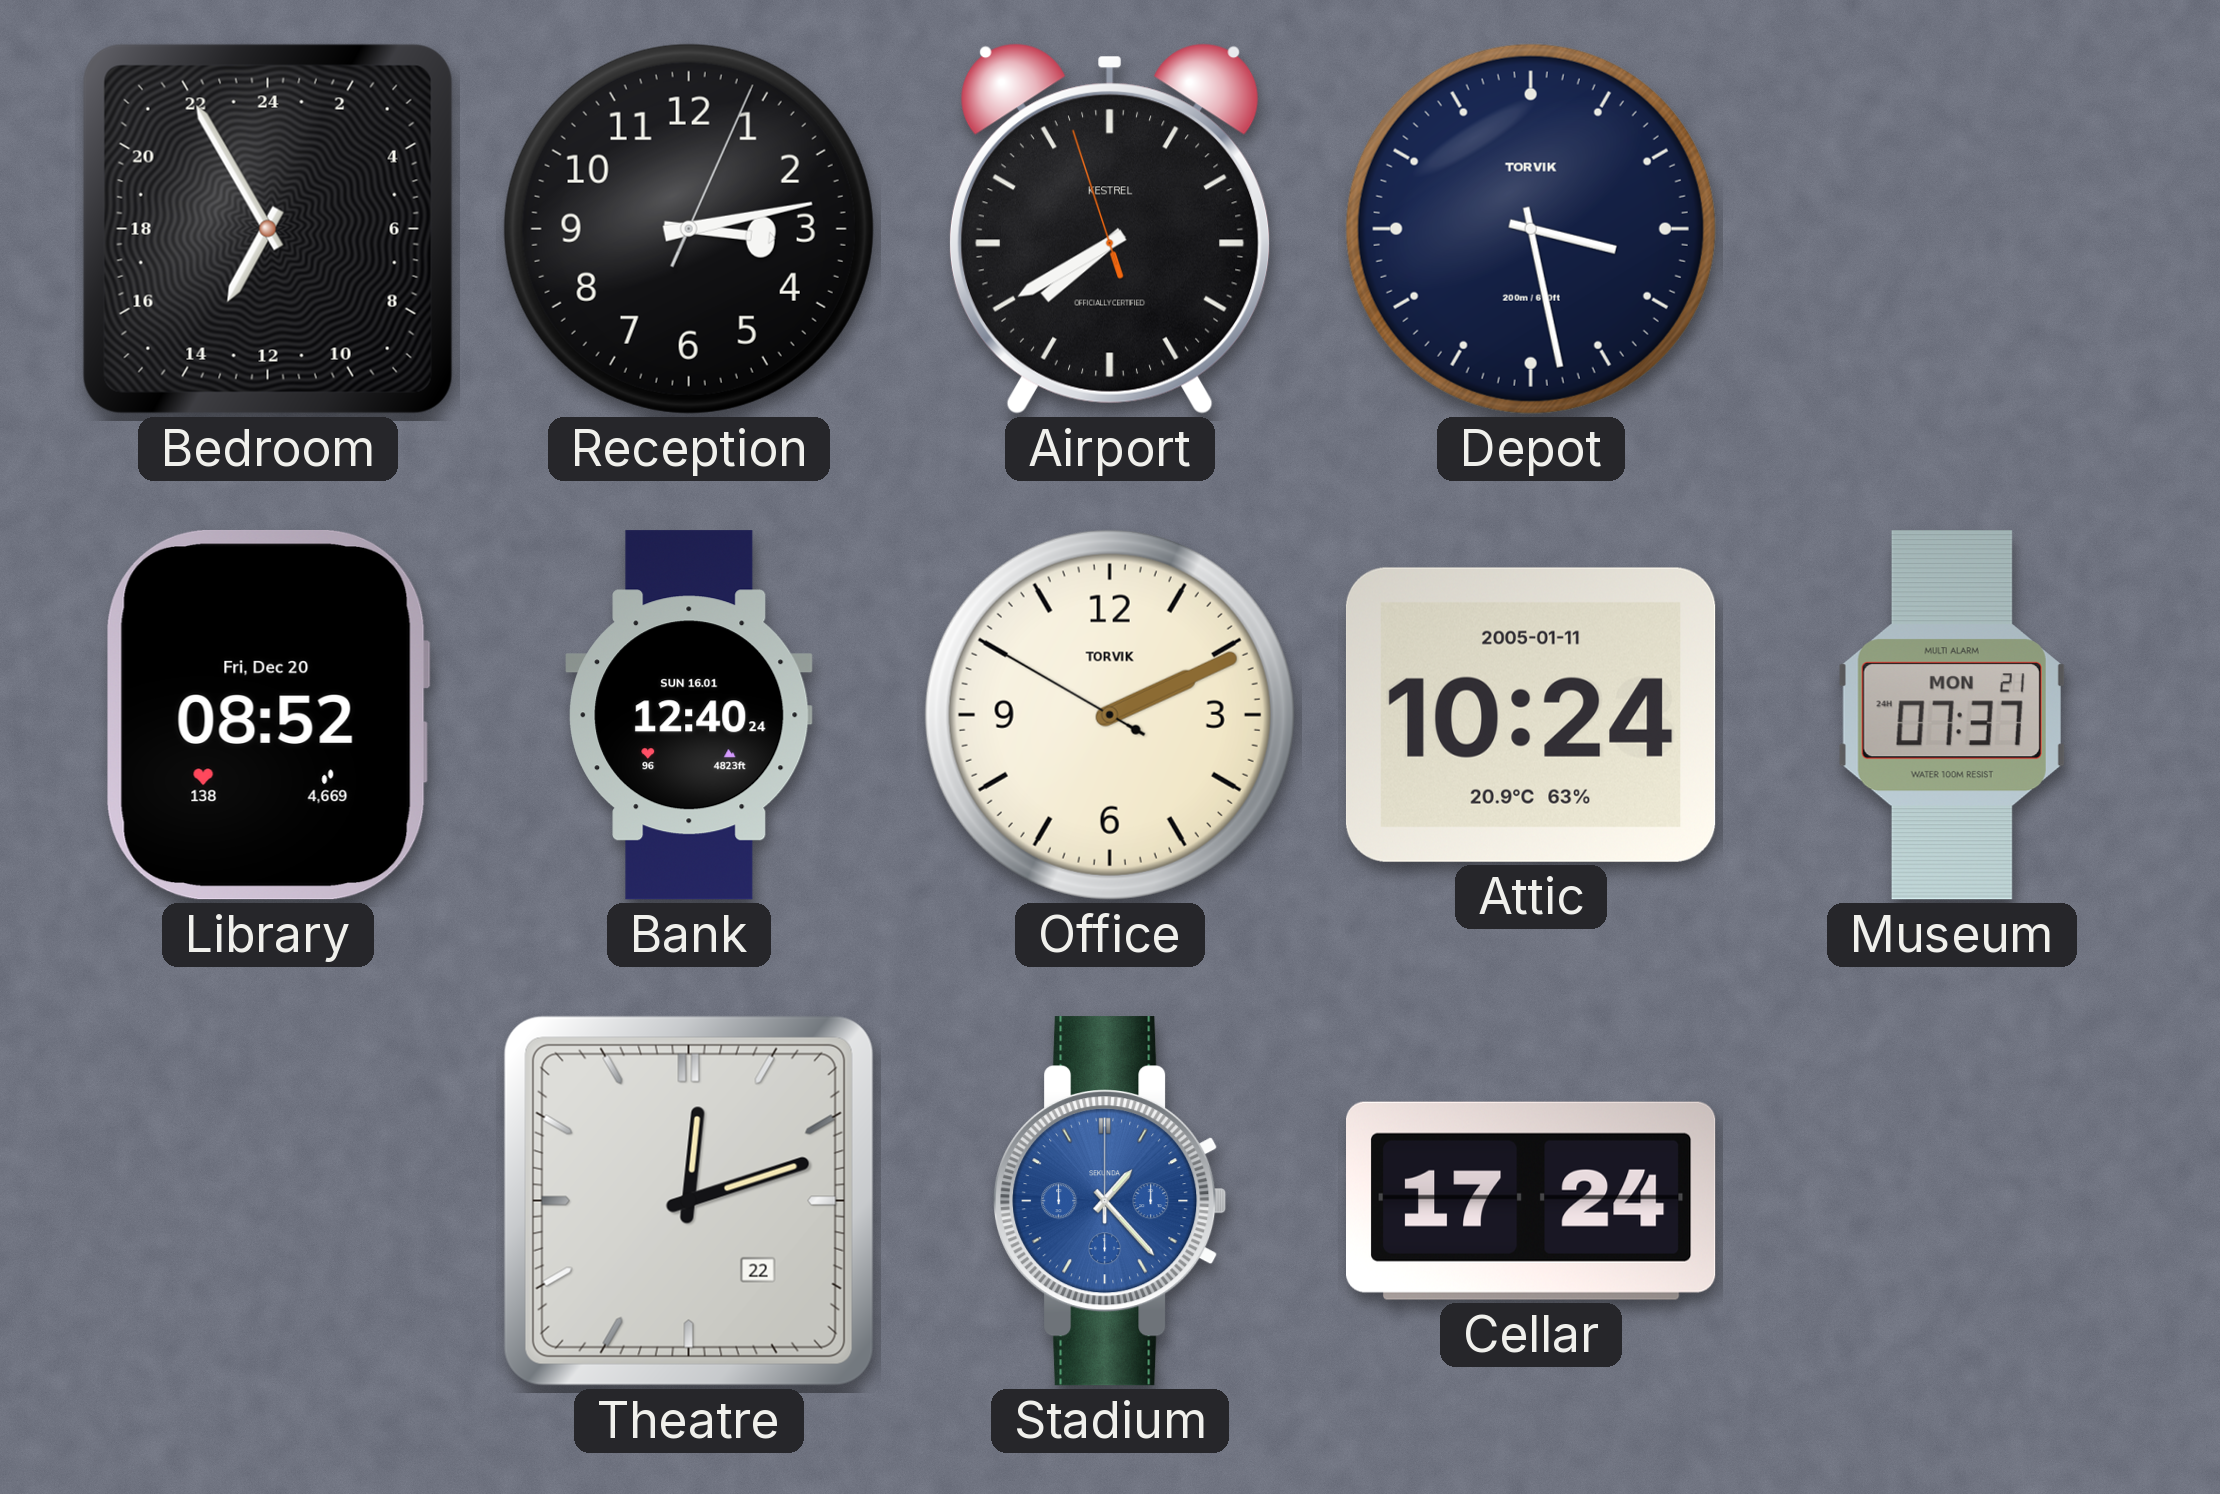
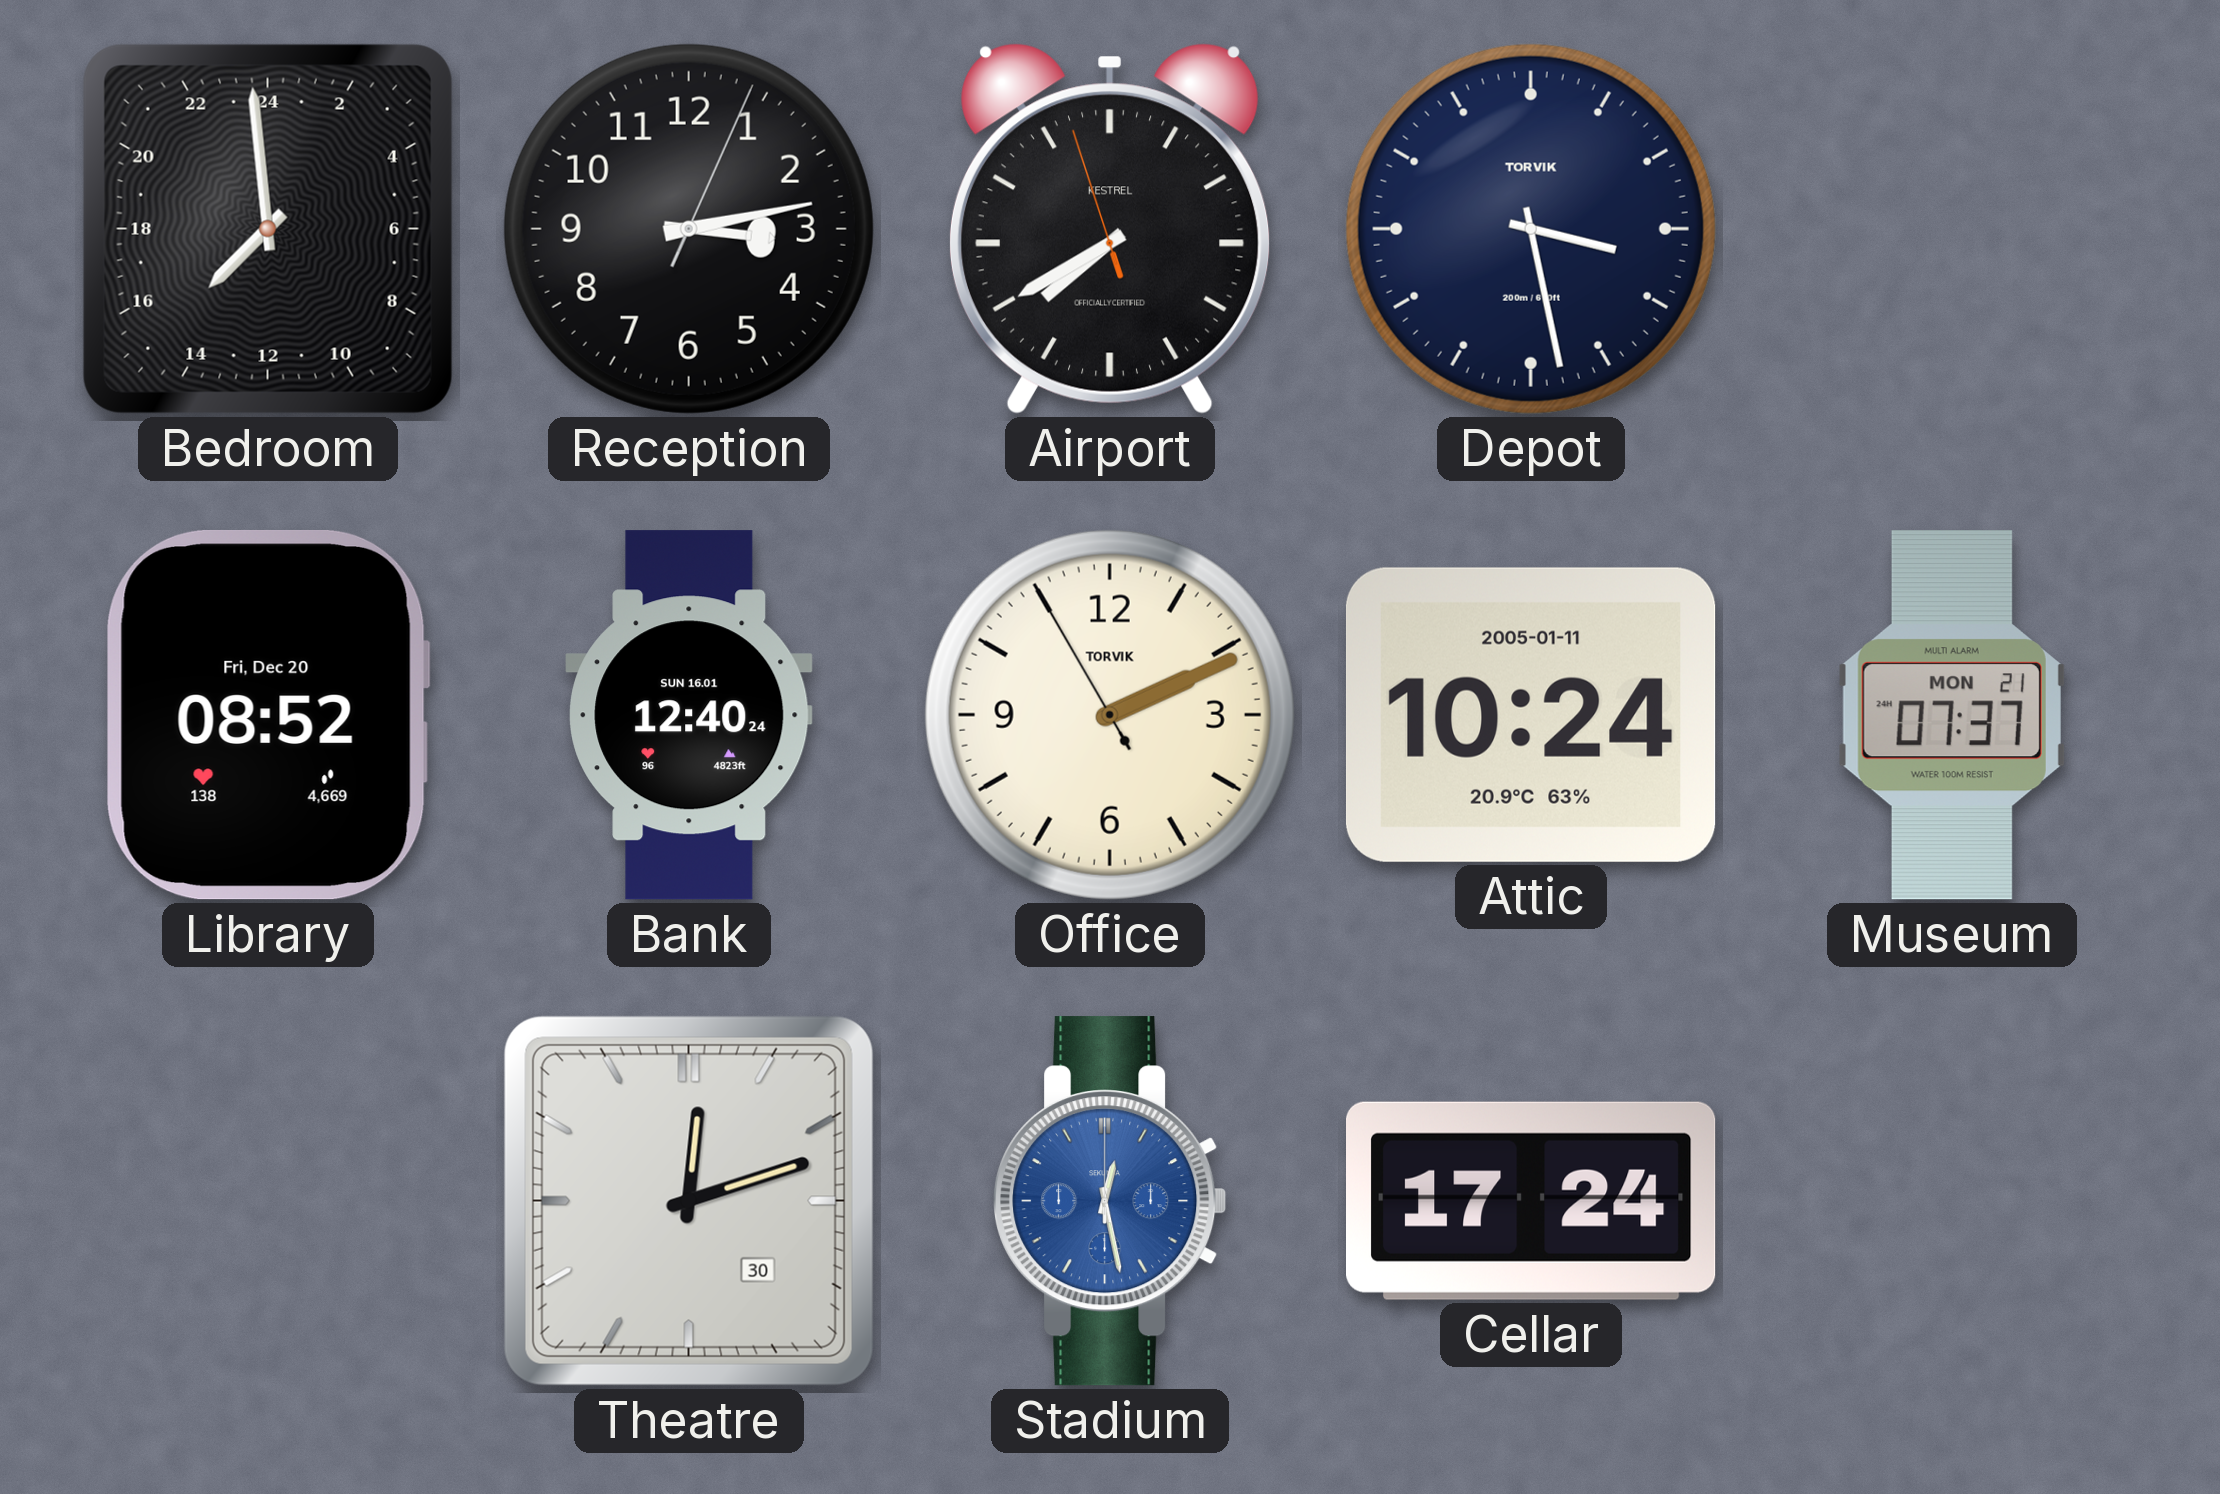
Bedroom: 13:55 -> 14:59
Office: 2:10:50 -> 2:10:55
Theatre date: 22 -> 30
Stadium: 1:23 -> 12:28
